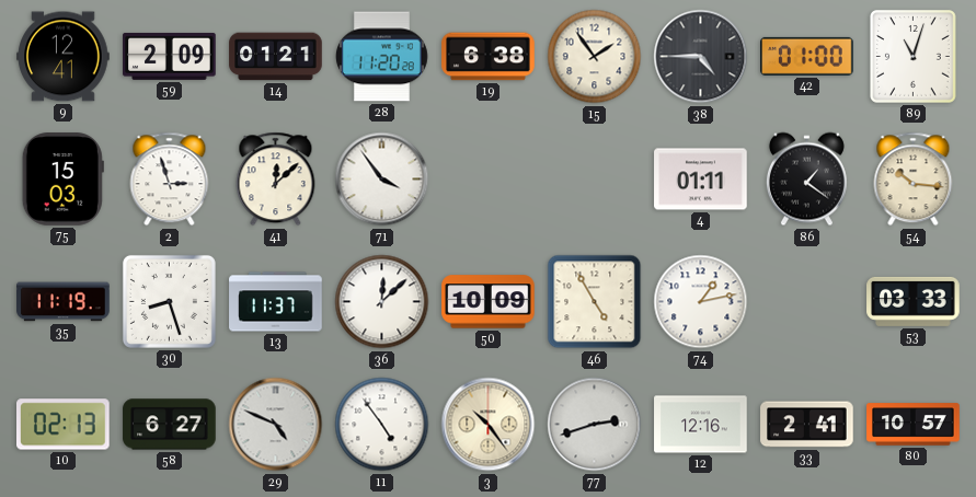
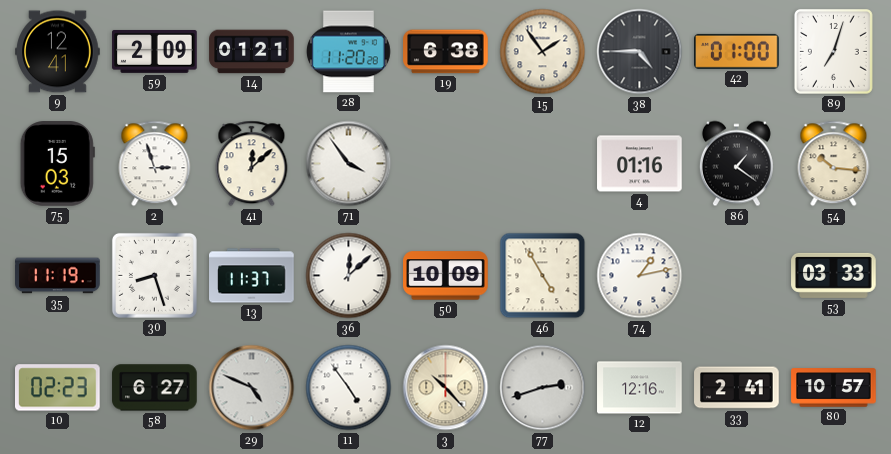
89: 11:03 -> 7:03
4: 01:11 -> 01:16
10: 02:13 -> 02:23
3: 10:24 -> 10:23
